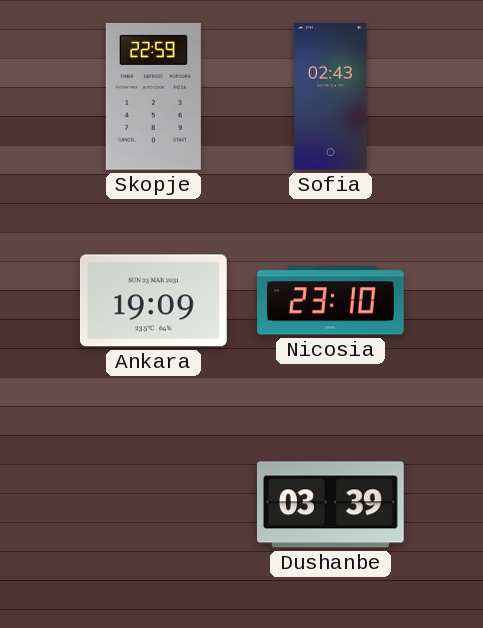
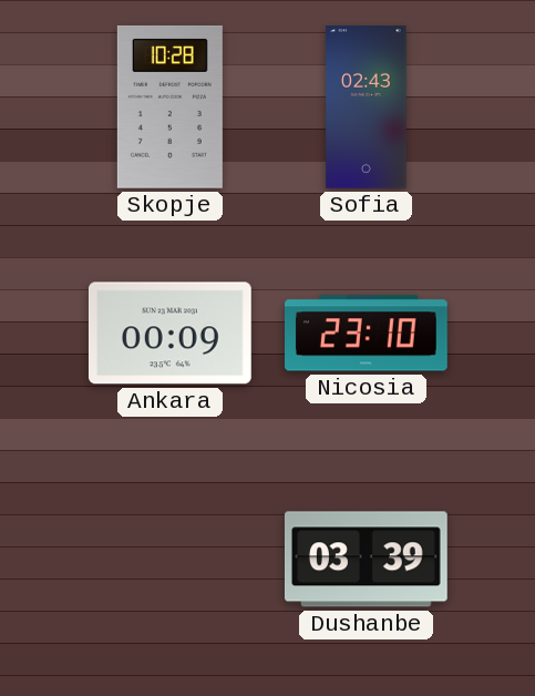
Skopje: 22:59 -> 10:28
Ankara: 19:09 -> 00:09
